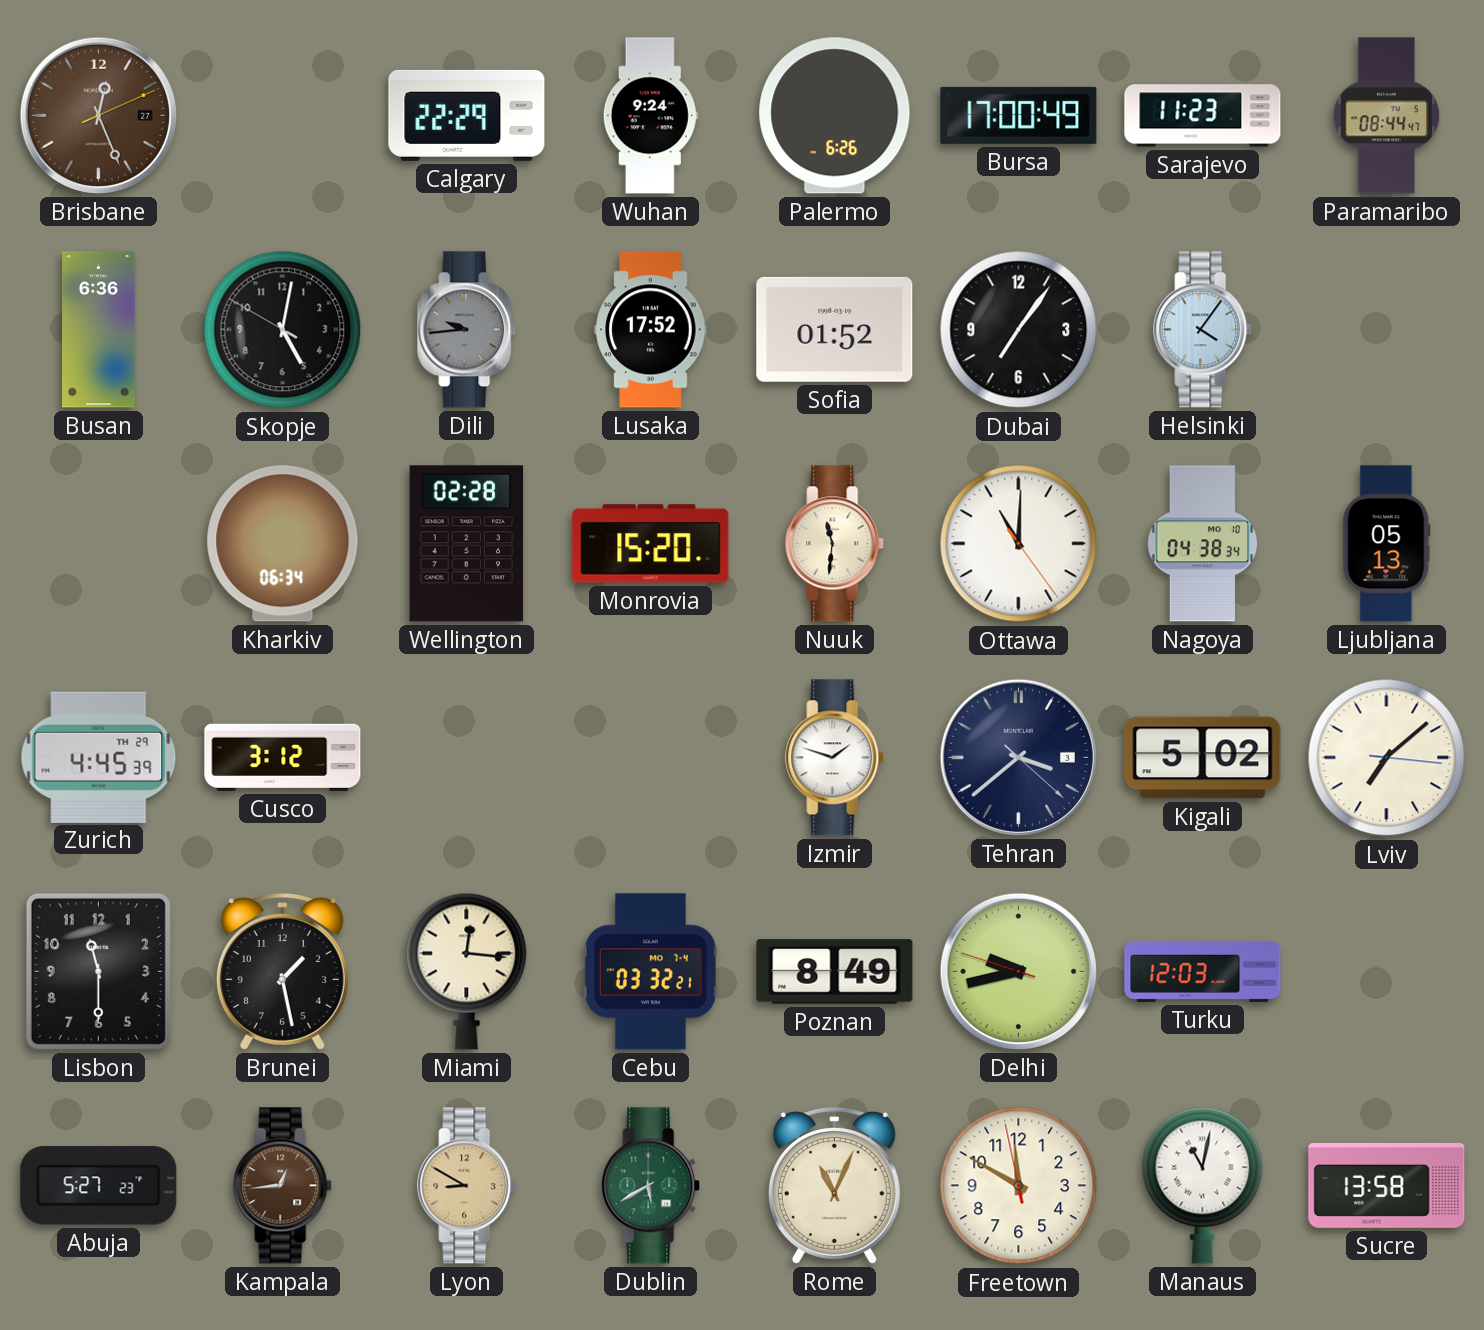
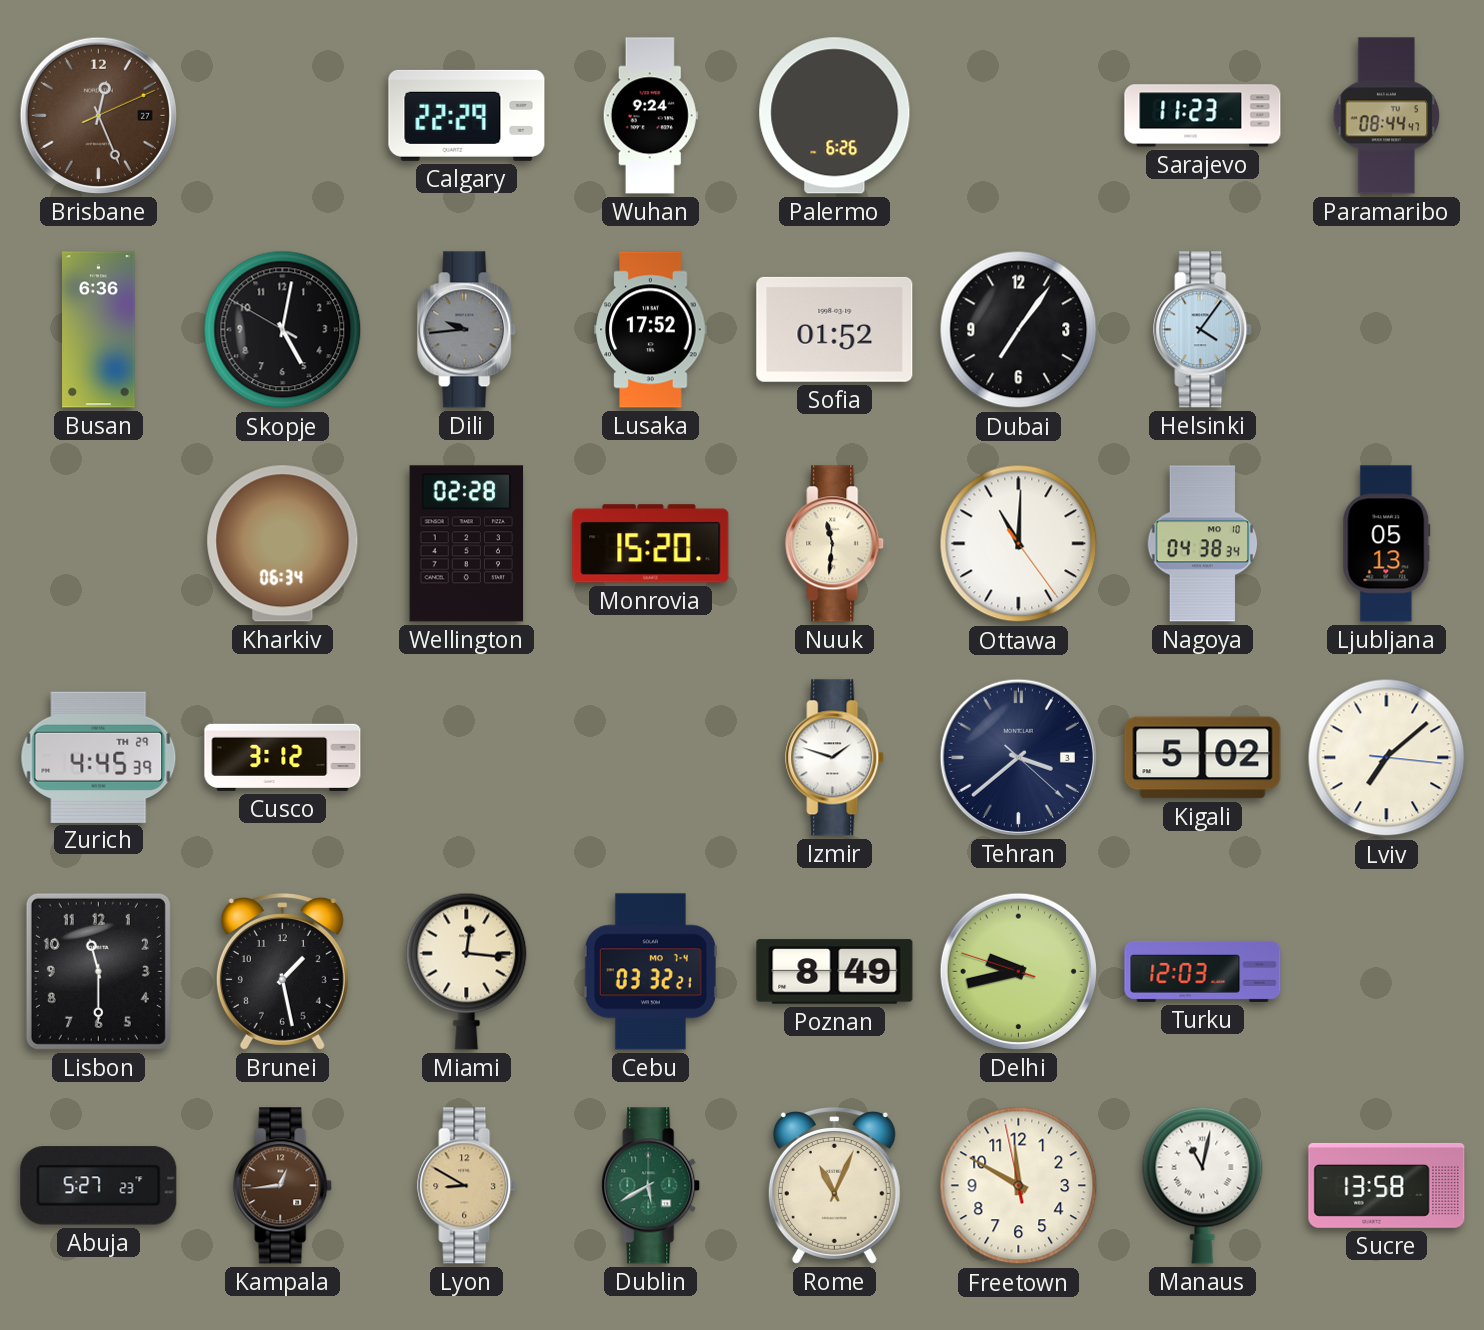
Bursa: 17:00 -> none
